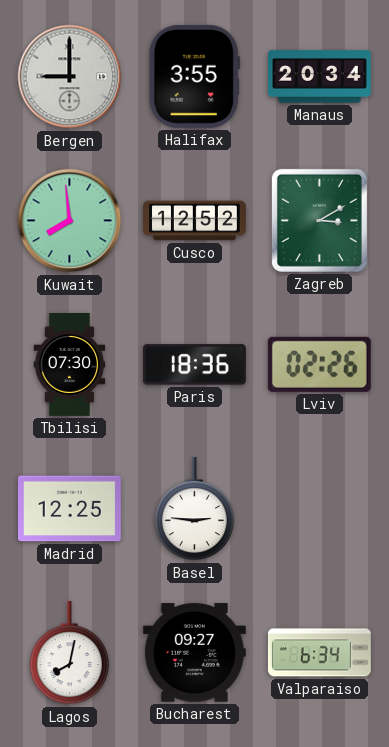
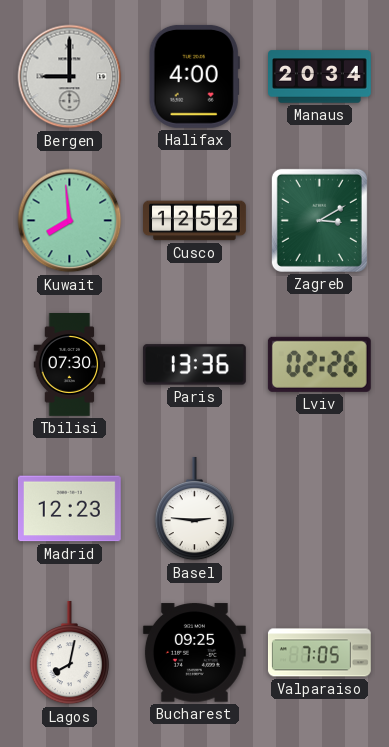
Halifax: 3:55 -> 4:00
Paris: 18:36 -> 13:36
Madrid: 12:25 -> 12:23
Bucharest: 09:27 -> 09:25
Valparaiso: 6:34 -> 7:05
